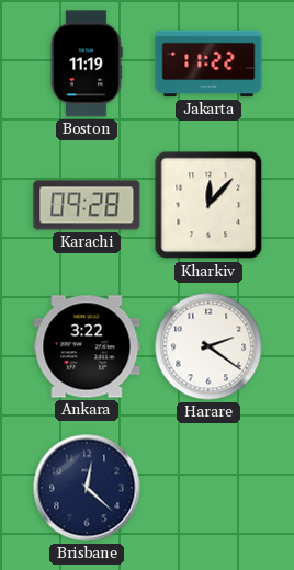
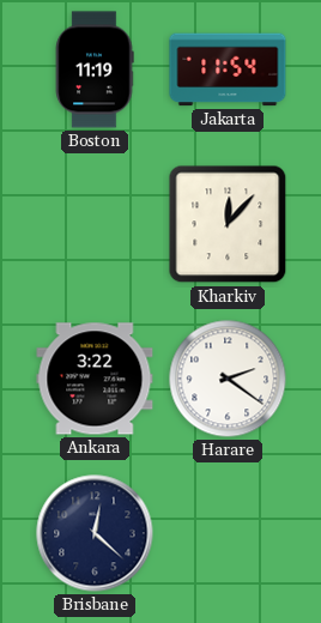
Jakarta: 11:22 -> 11:54
Karachi: 09:28 -> none
